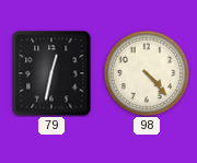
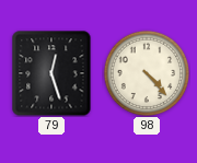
79: 12:32 -> 12:27
